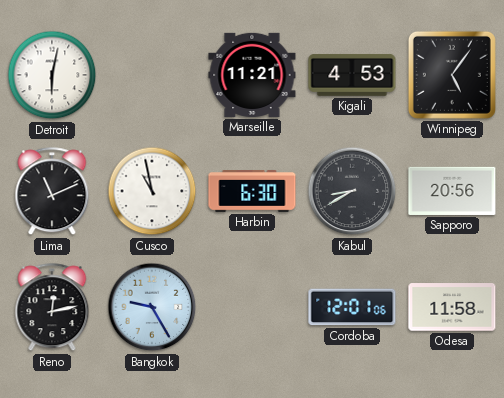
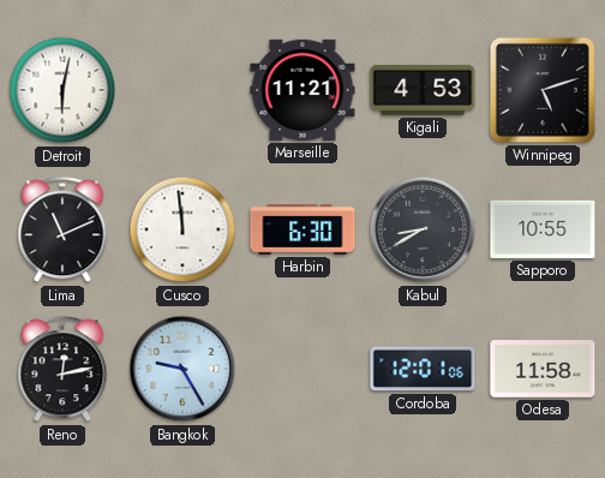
Winnipeg: 5:06 -> 5:12
Cusco: 10:58 -> 11:59
Sapporo: 20:56 -> 10:55
